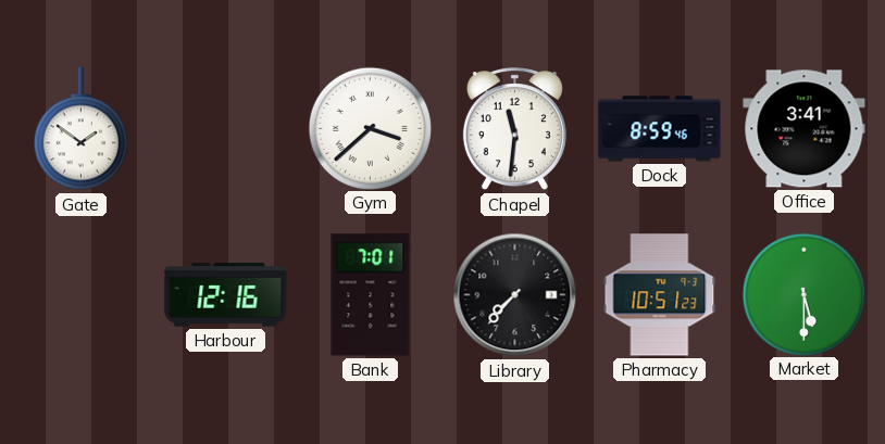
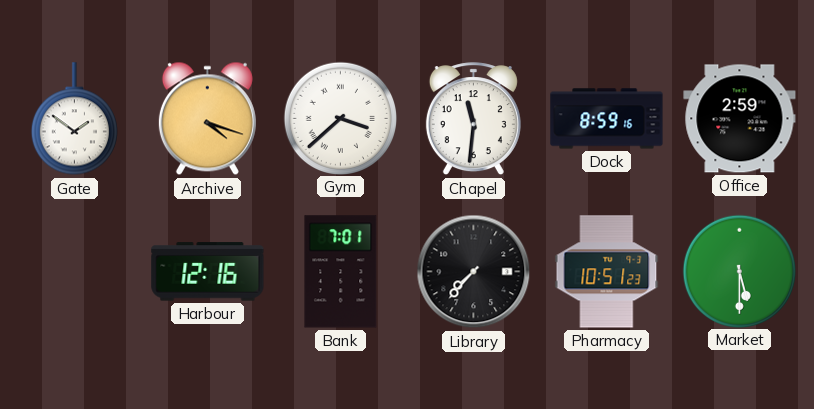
Archive: none -> 4:18
Dock: 8:59:46 -> 8:59:16
Office: 3:41 -> 2:59
